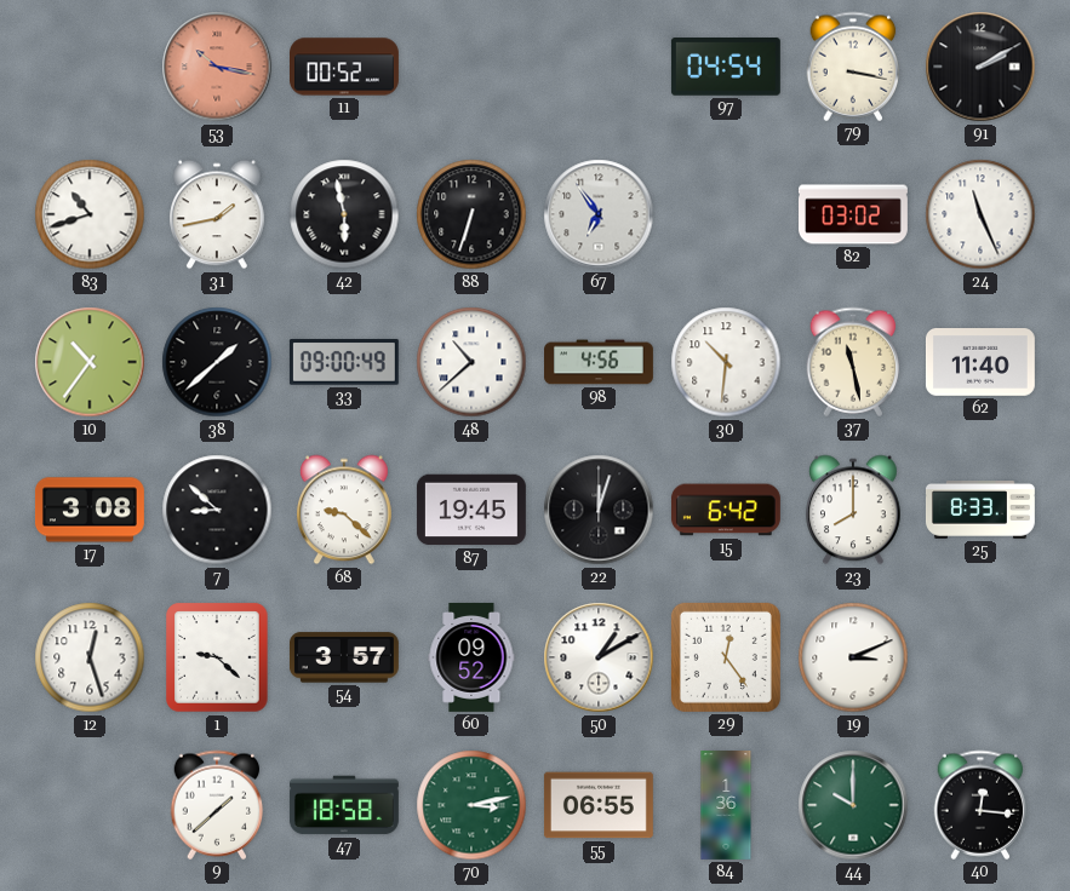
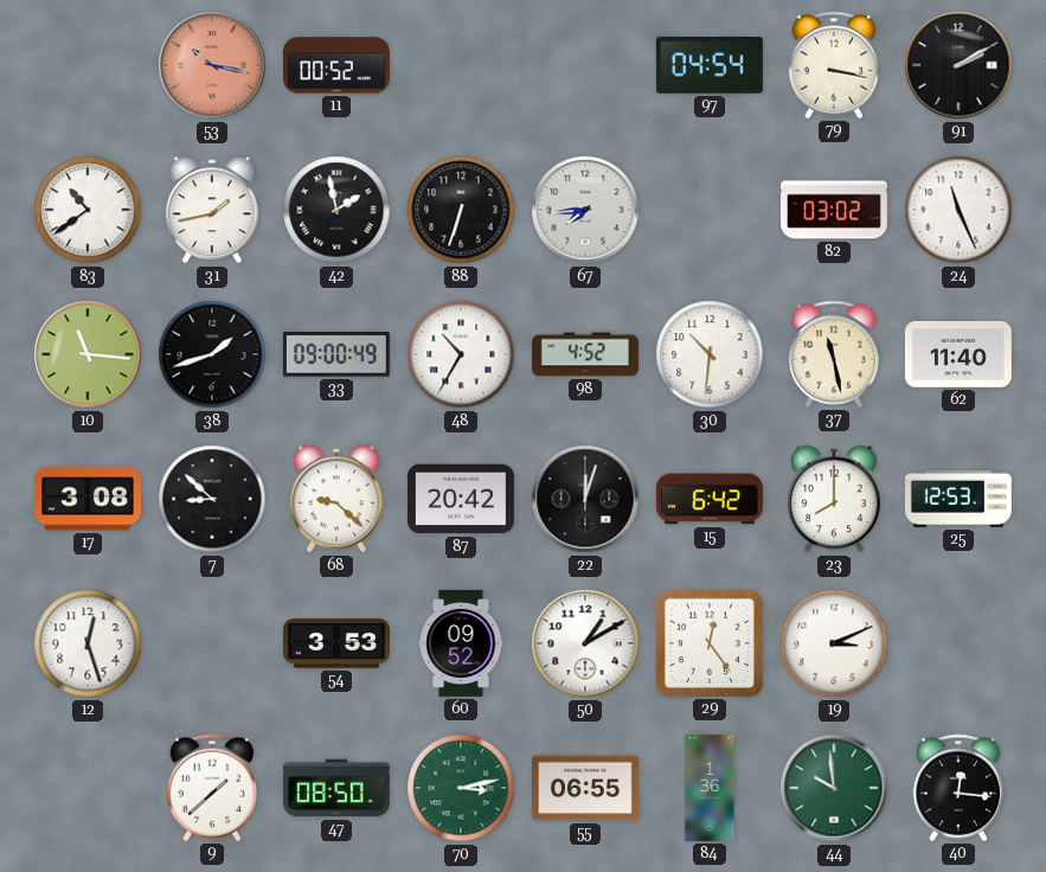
83: 10:42 -> 10:39
42: 5:58 -> 1:58
67: 6:54 -> 7:44
10: 10:36 -> 11:16
38: 1:38 -> 1:42
48: 10:38 -> 10:35
98: 4:56 -> 4:52
87: 19:45 -> 20:42
25: 8:33 -> 12:53
1: 9:22 -> none
54: 3:57 -> 3:53
47: 18:58 -> 08:50
44: 10:00 -> 9:59
